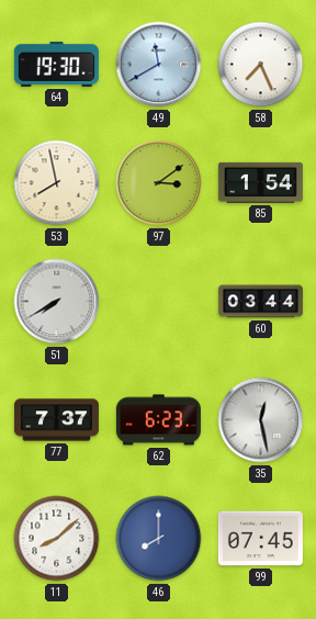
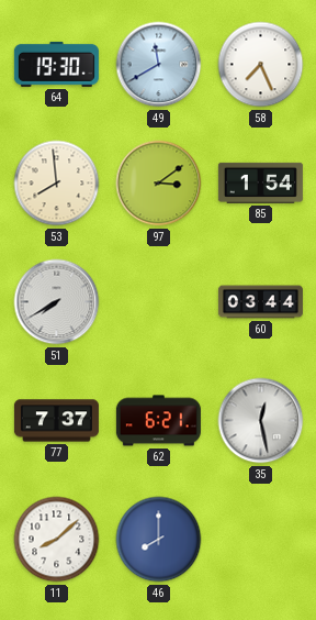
53: 7:58 -> 7:59
62: 6:23 -> 6:21
99: 07:45 -> none
